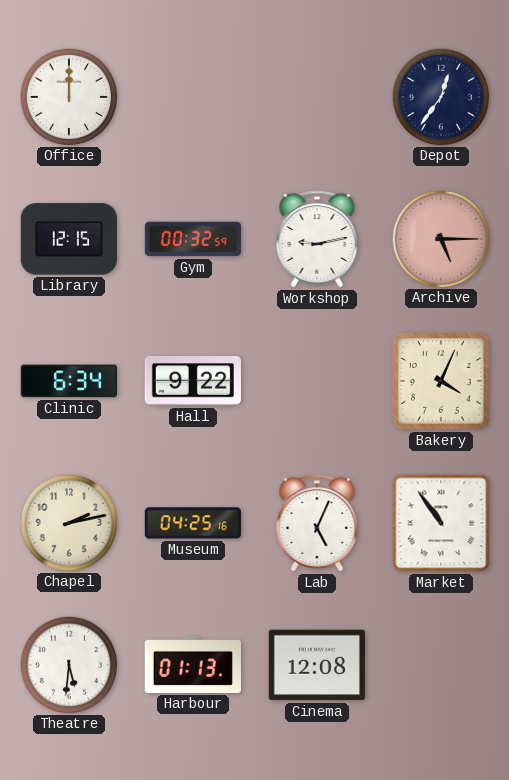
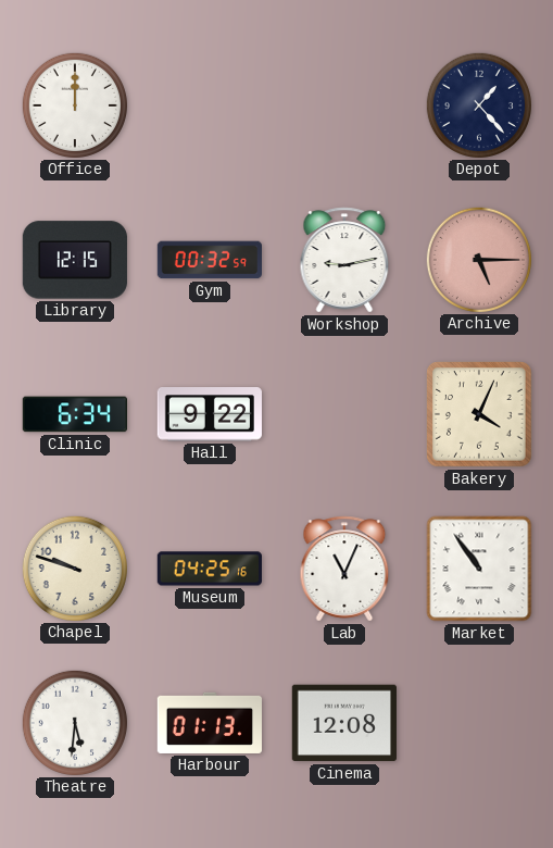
Depot: 12:36 -> 1:23
Chapel: 2:13 -> 9:48
Lab: 5:04 -> 11:04
